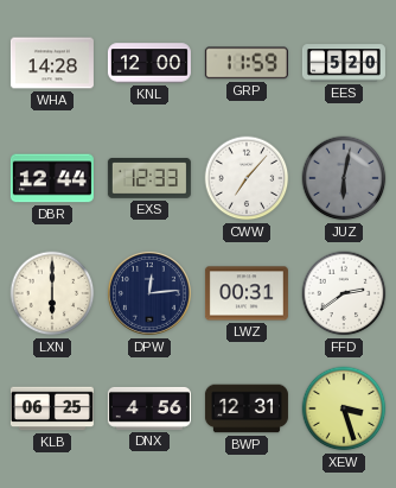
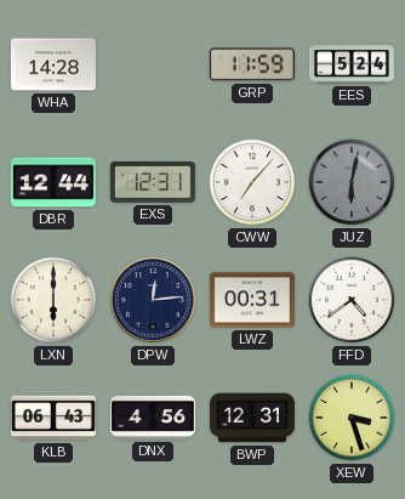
KNL: 12:00 -> none
EES: 5:20 -> 5:24
EXS: 12:33 -> 12:31
FFD: 2:39 -> 4:39
KLB: 06:25 -> 06:43
